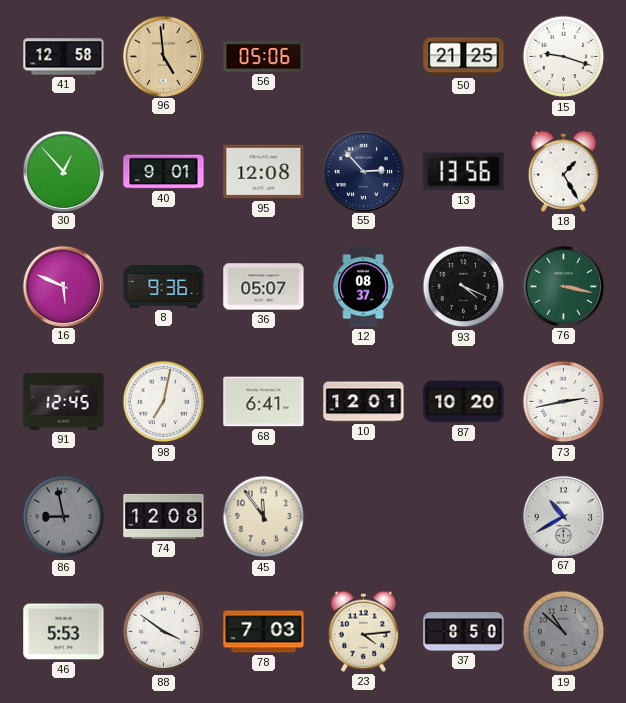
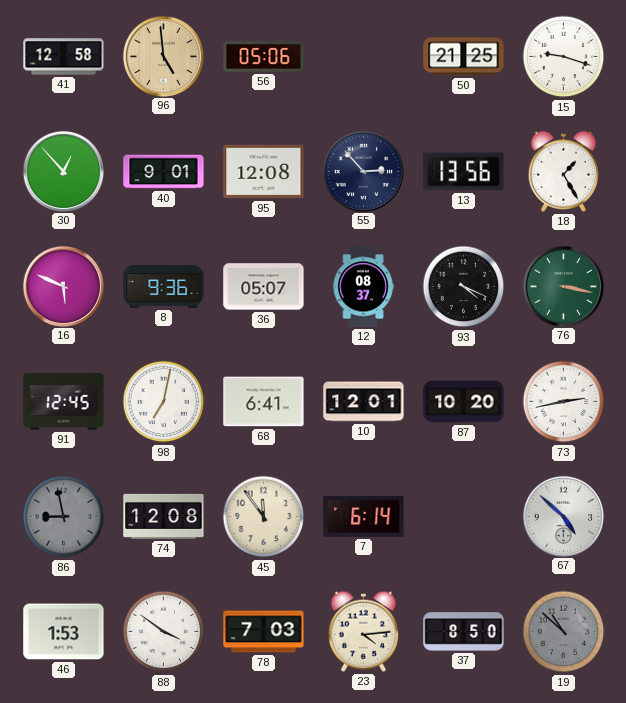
7: none -> 6:14
67: 10:40 -> 4:52
46: 5:53 -> 1:53
